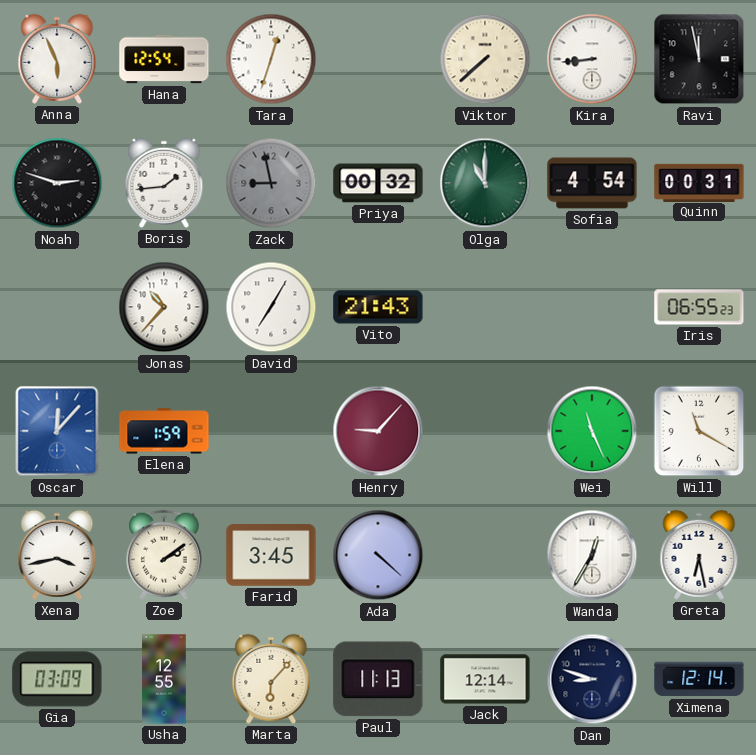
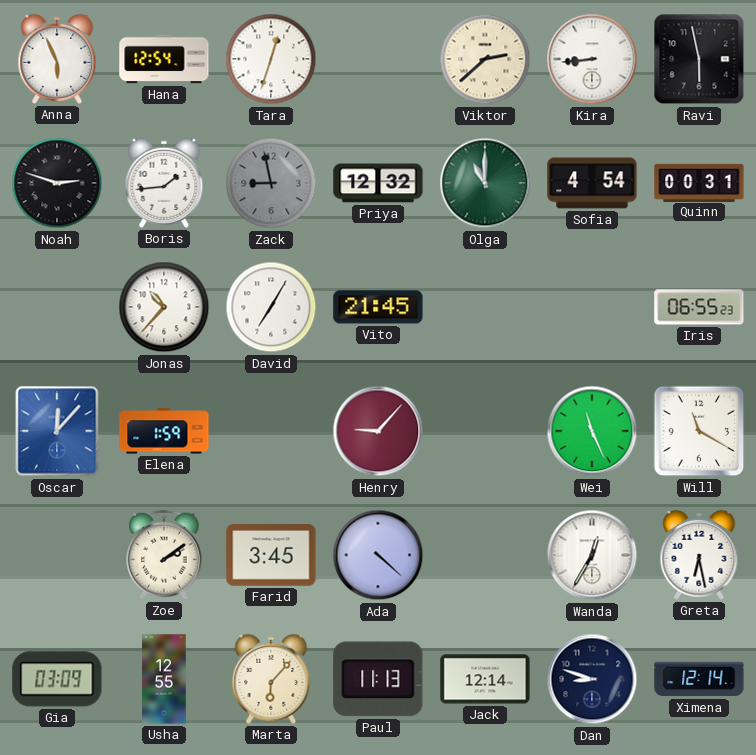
Viktor: 7:38 -> 2:38
Ravi: 11:58 -> 5:58
Priya: 00:32 -> 12:32
Vito: 21:43 -> 21:45
Xena: 3:43 -> none
